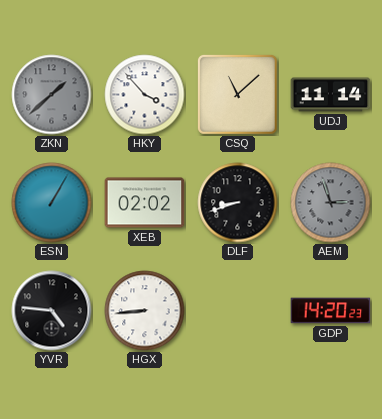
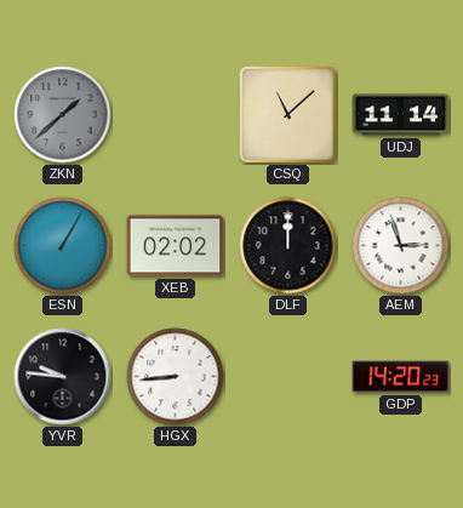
HKY: 3:53 -> none
DLF: 8:42 -> 12:00
AEM dial: grey -> white
YVR: 4:46 -> 9:46
